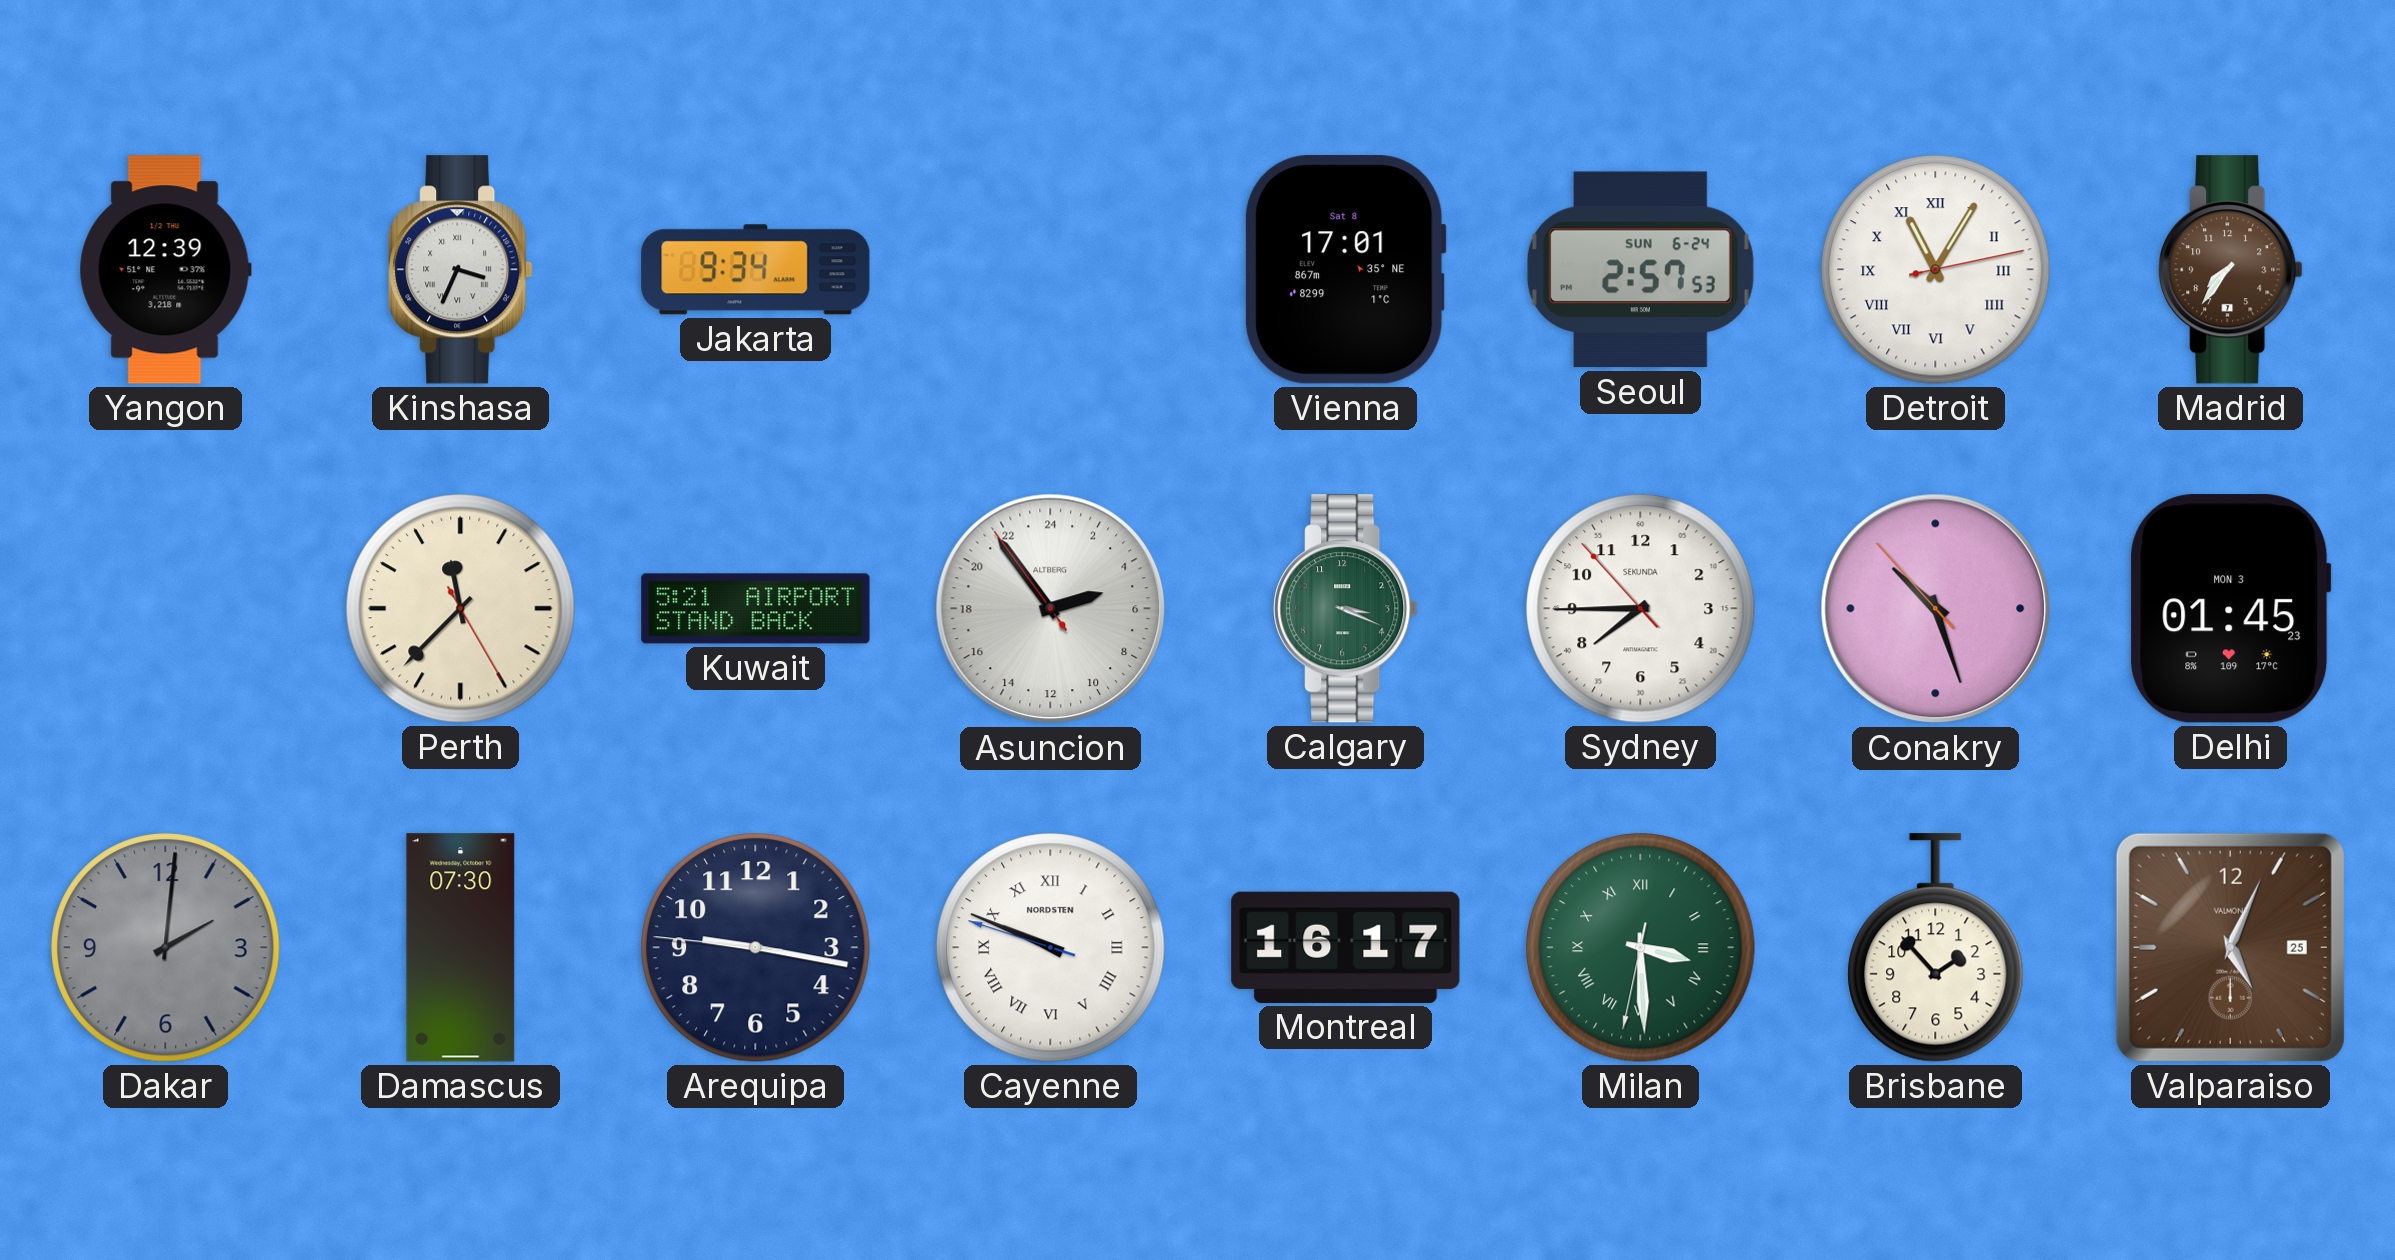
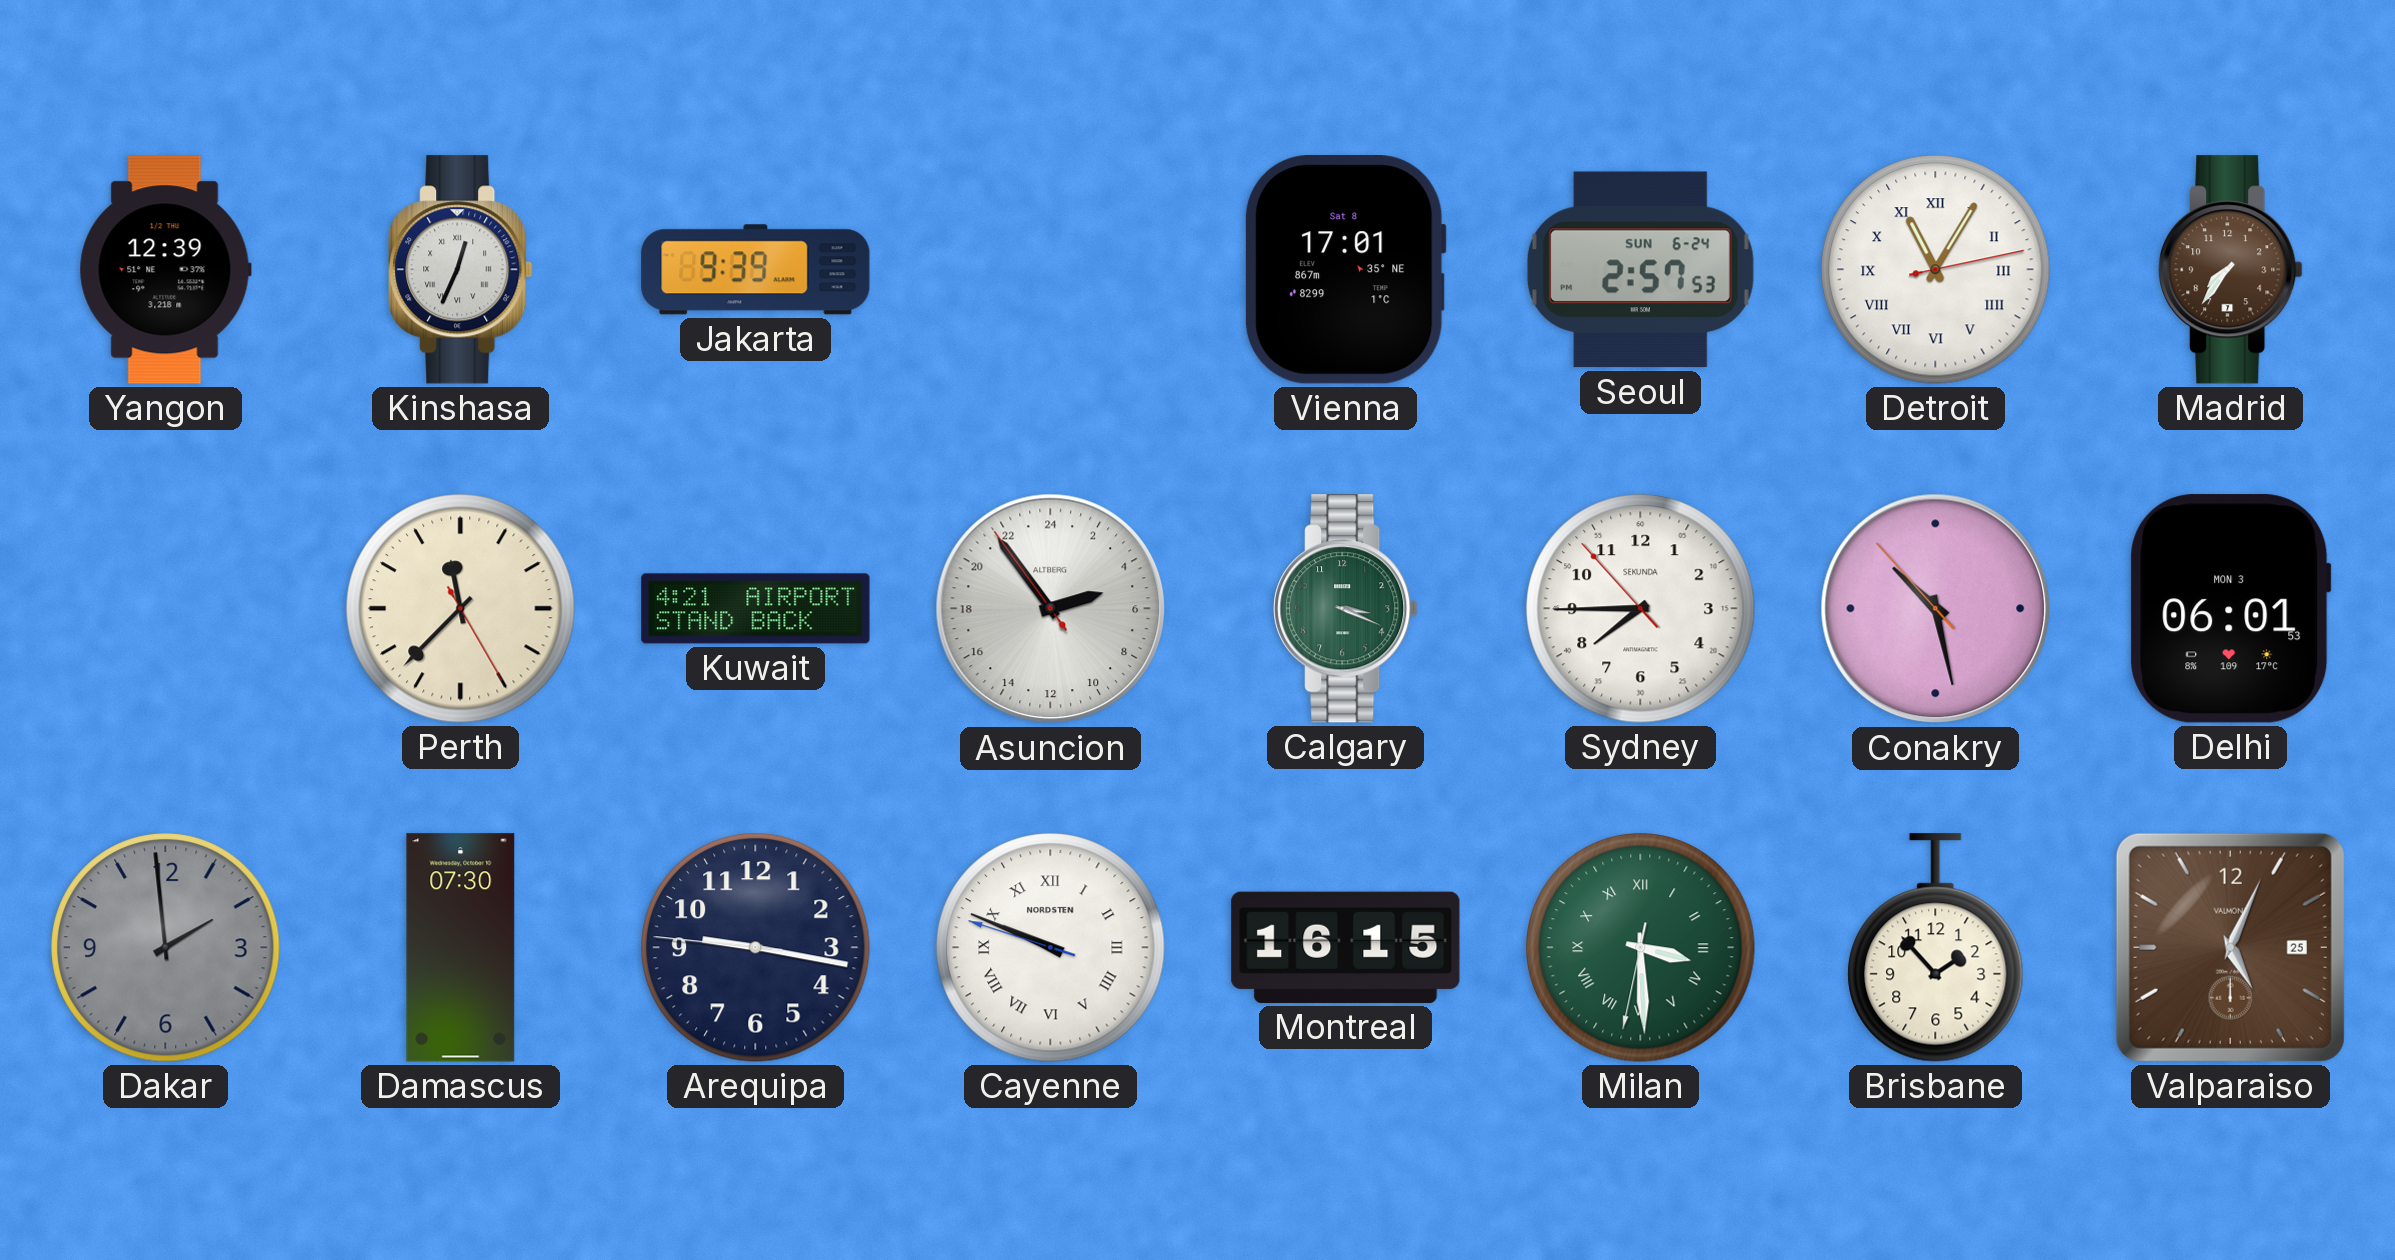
Kinshasa: 3:34 -> 12:34
Jakarta: 9:34 -> 9:39
Kuwait: 5:21 -> 4:21
Conakry: 10:26 -> 10:27
Delhi: 01:45 -> 06:01
Dakar: 2:01 -> 1:59
Montreal: 16:17 -> 16:15
